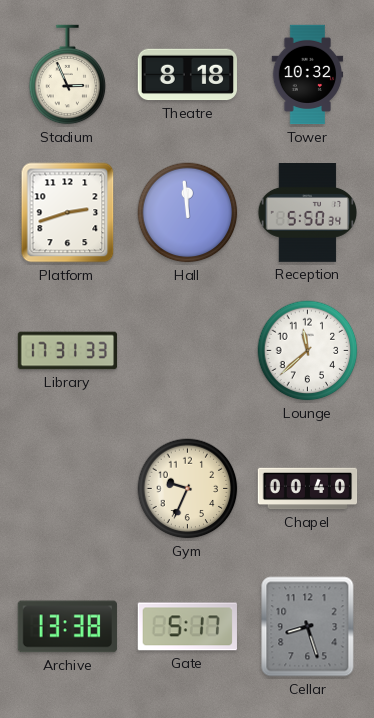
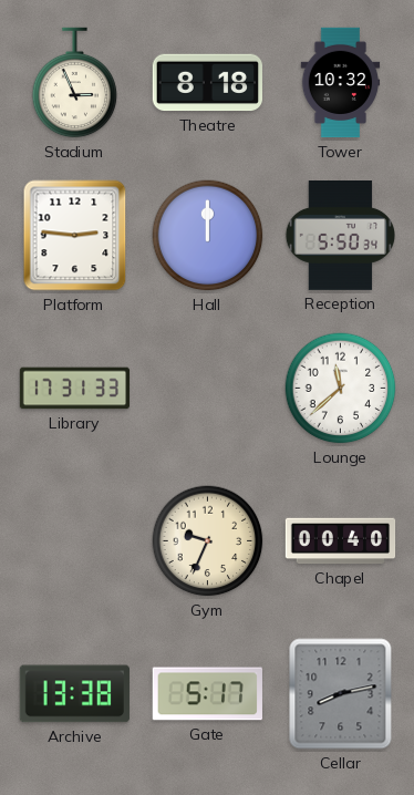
Platform: 2:42 -> 2:46
Hall: 11:59 -> 12:00
Cellar: 8:27 -> 8:13
